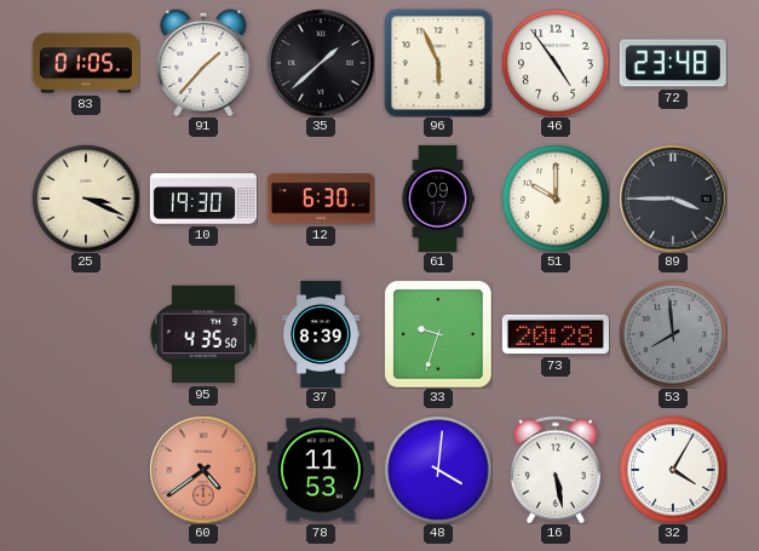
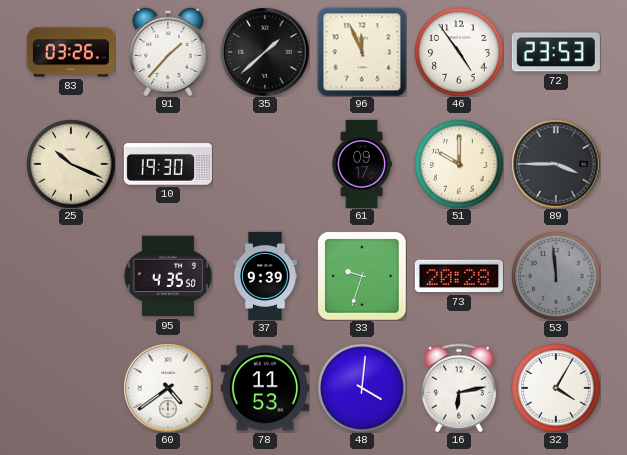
83: 01:05 -> 03:26
96: 5:56 -> 11:56
72: 23:48 -> 23:53
25: 3:19 -> 10:19
12: 6:30 -> none
37: 8:39 -> 9:39
53: 7:59 -> 11:59
60 dial: salmon -> white
16: 5:28 -> 6:13
